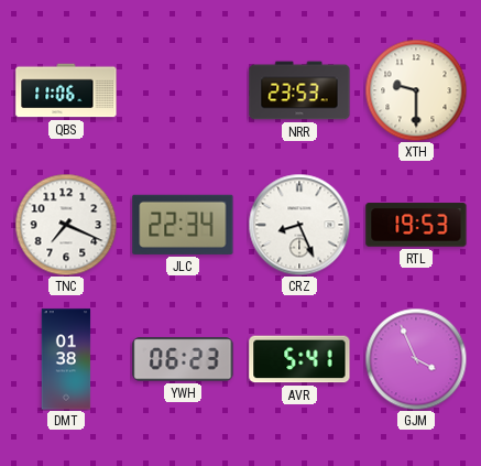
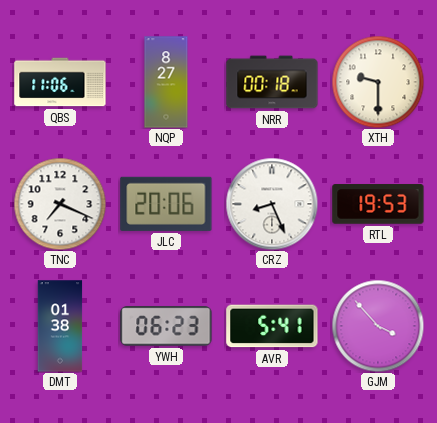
NQP: none -> 8:27
NRR: 23:53 -> 00:18
JLC: 22:34 -> 20:06
GJM: 3:56 -> 3:53
